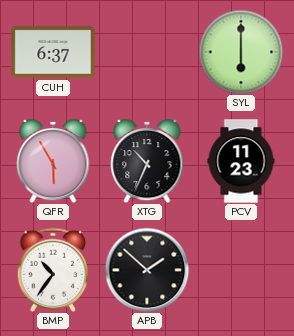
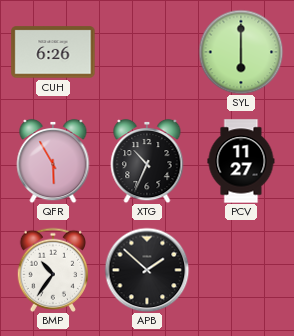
CUH: 6:37 -> 6:26
PCV: 11:23 -> 11:27
